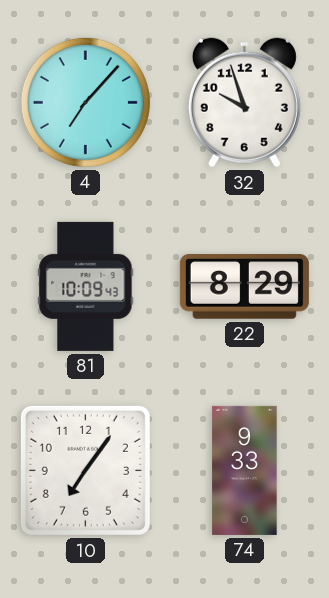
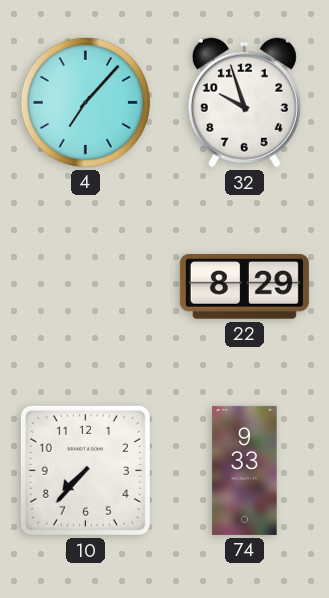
81: 10:09 -> none
10: 7:06 -> 7:37
